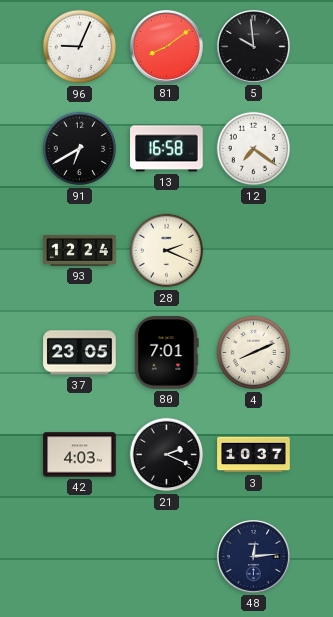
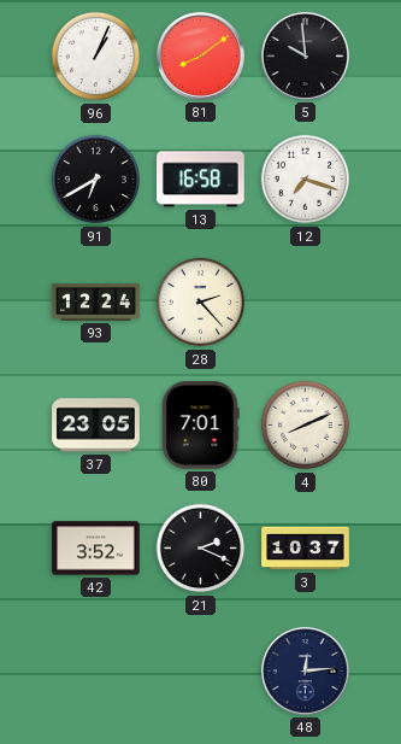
96: 9:04 -> 1:04
12: 7:21 -> 7:18
28: 2:19 -> 2:23
42: 4:03 -> 3:52
